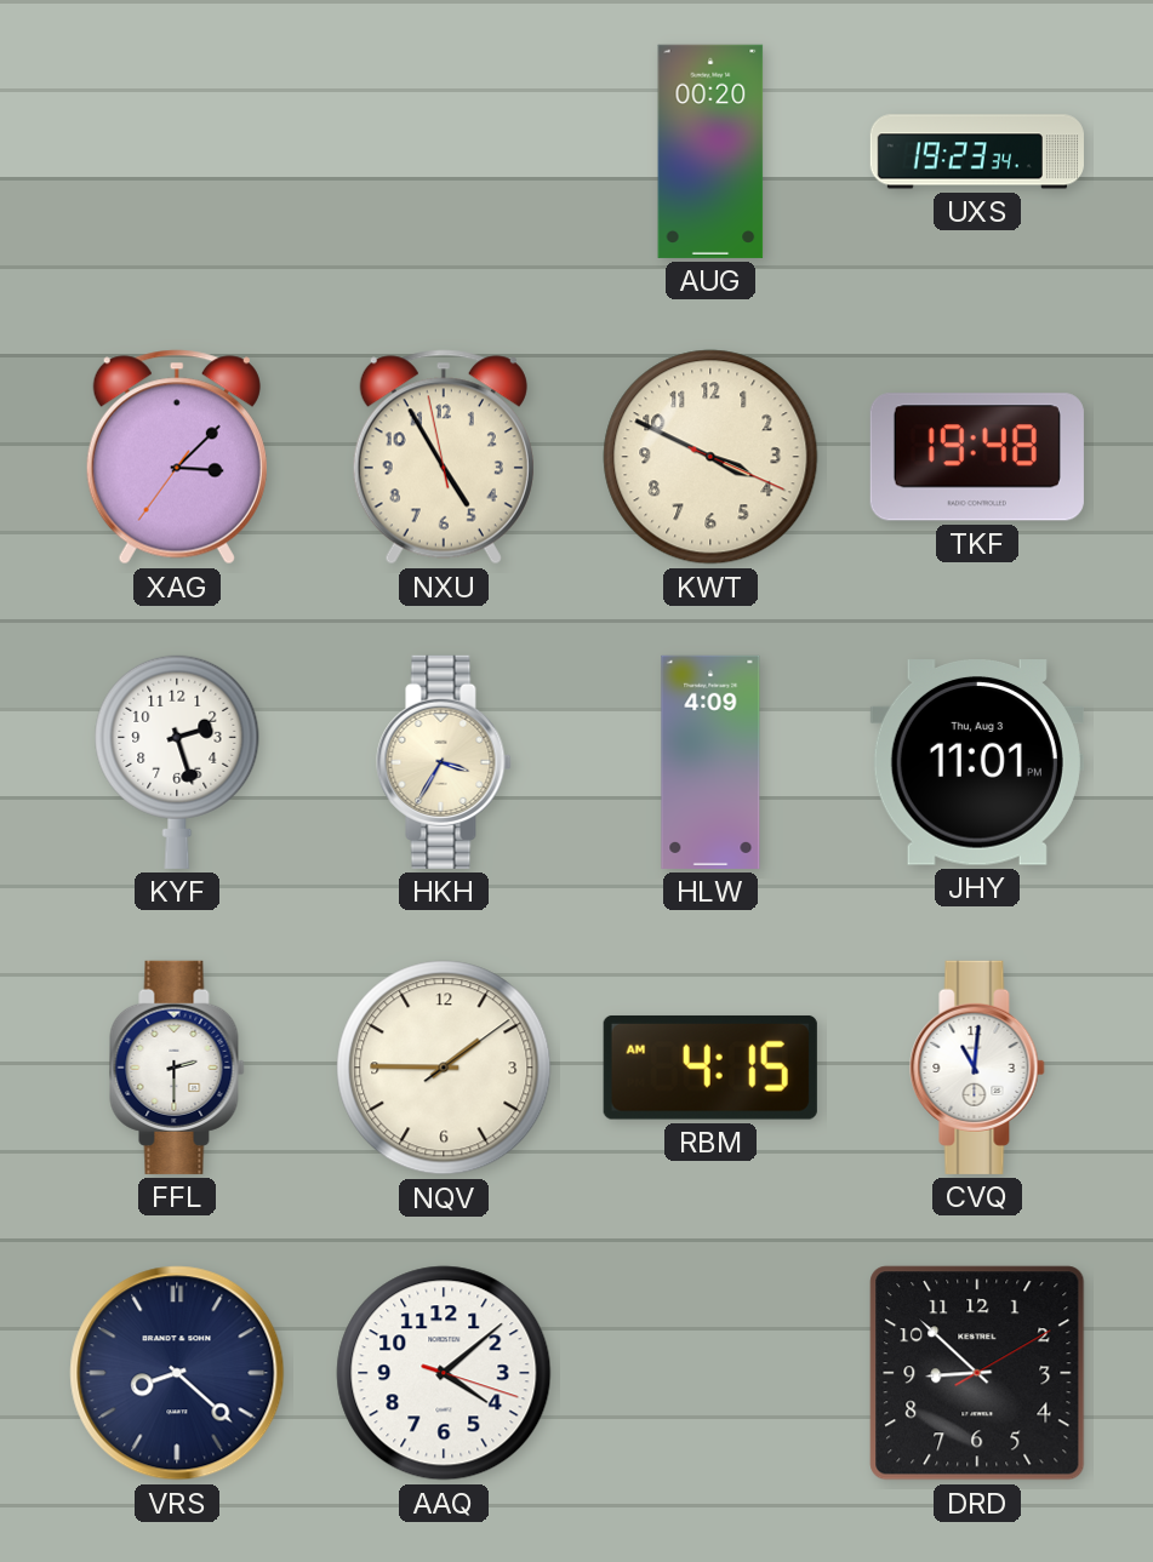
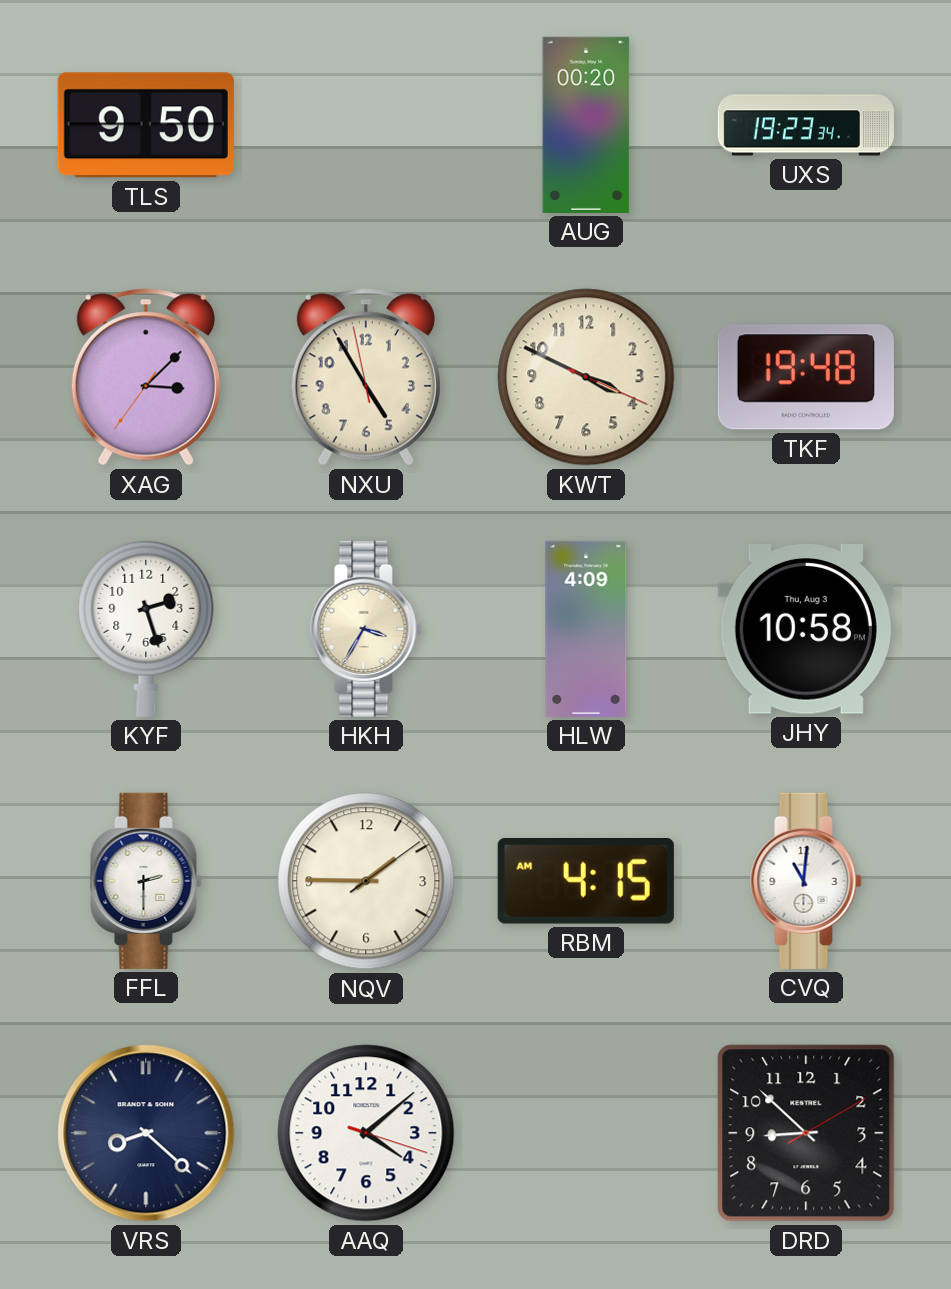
TLS: none -> 9:50
JHY: 11:01 -> 10:58
